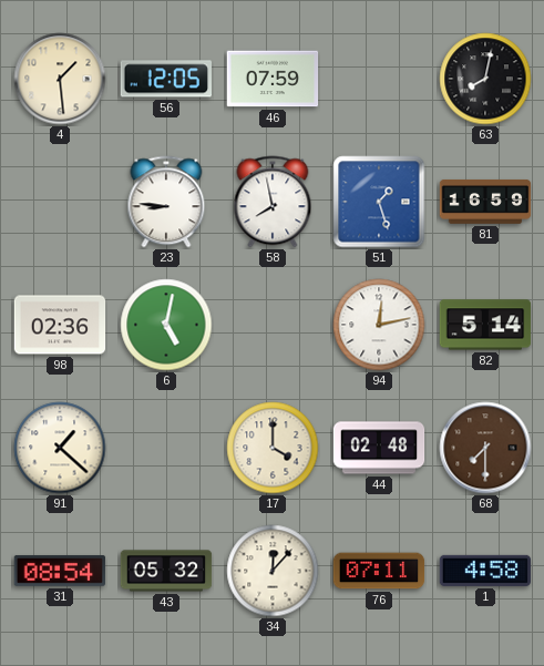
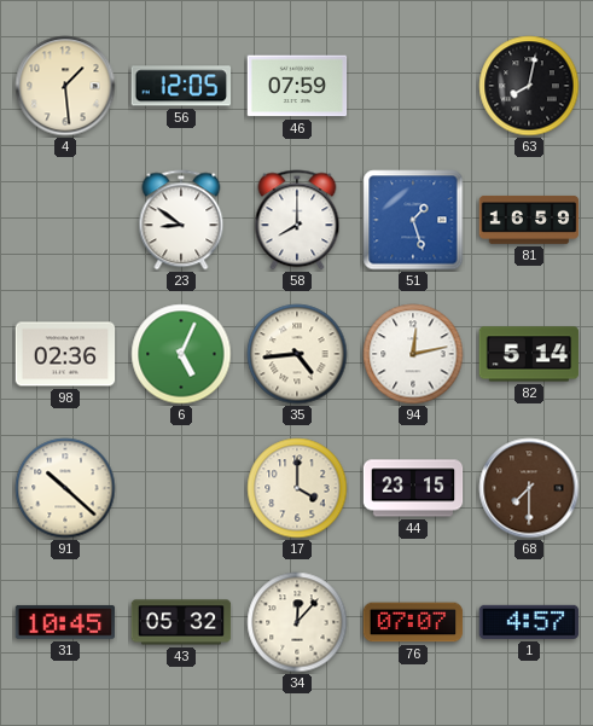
23: 8:46 -> 8:51
58: 7:58 -> 8:00
6: 5:02 -> 5:04
35: none -> 4:44
91: 1:22 -> 10:22
44: 02:48 -> 23:15
31: 08:54 -> 10:45
76: 07:11 -> 07:07
1: 4:58 -> 4:57
